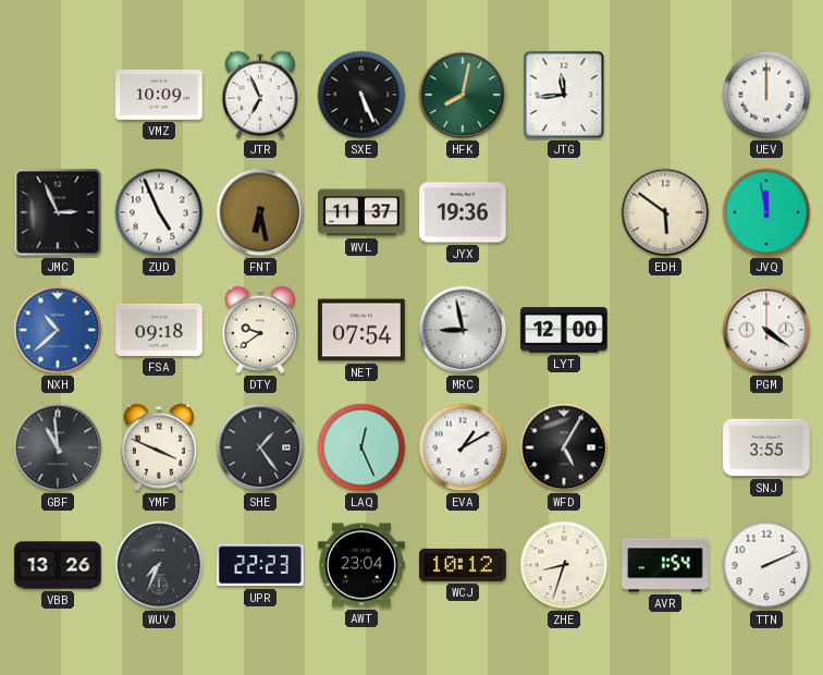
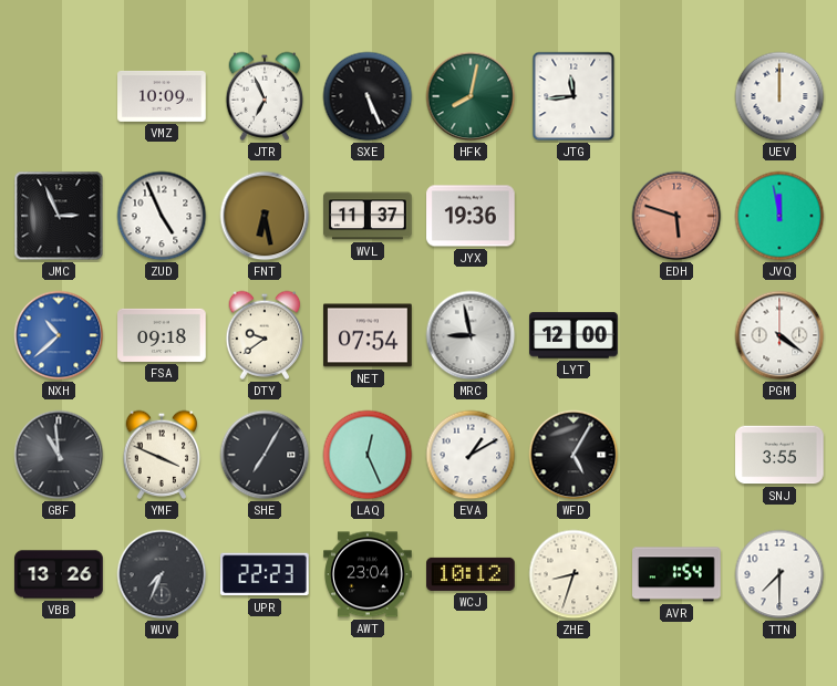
EDH: 5:51 -> 5:48
EDH dial: cream -> salmon
SHE: 1:24 -> 7:05
TTN: 2:11 -> 7:30
